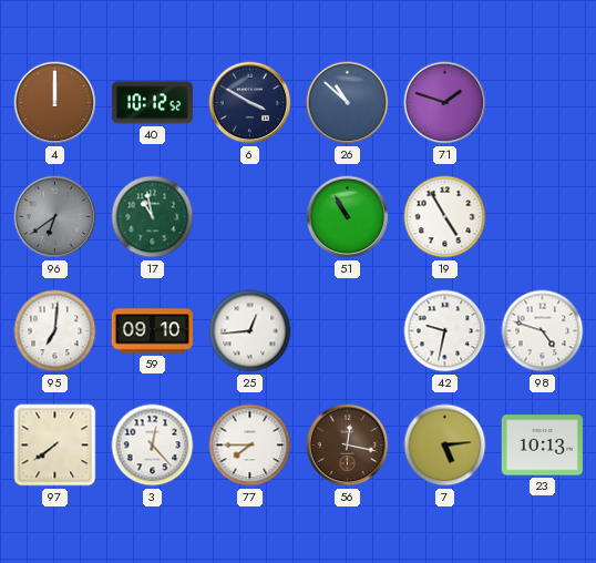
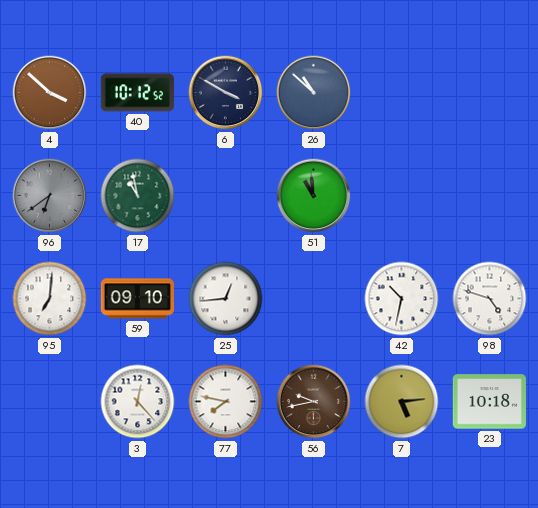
4: 12:00 -> 3:52
71: 1:48 -> none
51: 10:55 -> 10:59
19: 4:55 -> none
42: 9:32 -> 10:32
97: 7:39 -> none
77: 7:45 -> 7:47
56: 12:17 -> 9:43
23: 10:13 -> 10:18
